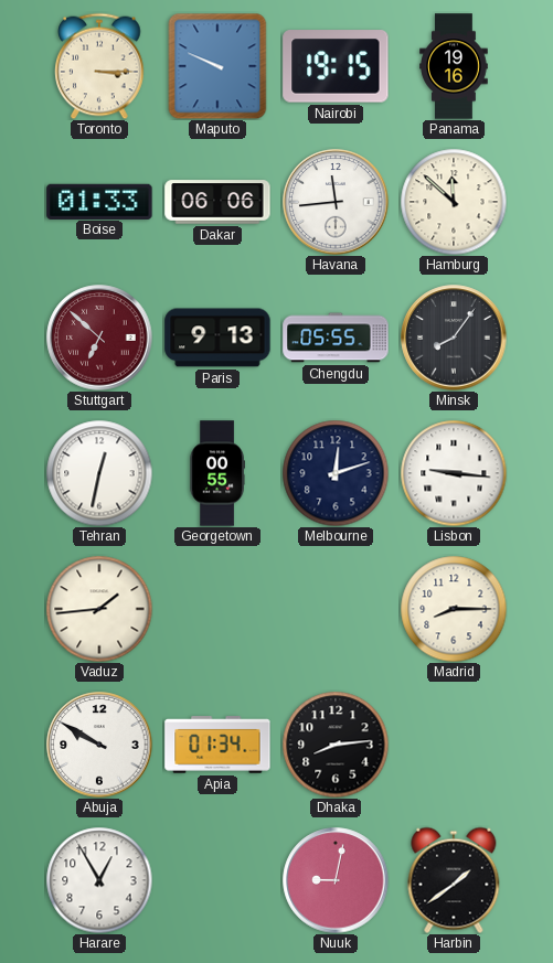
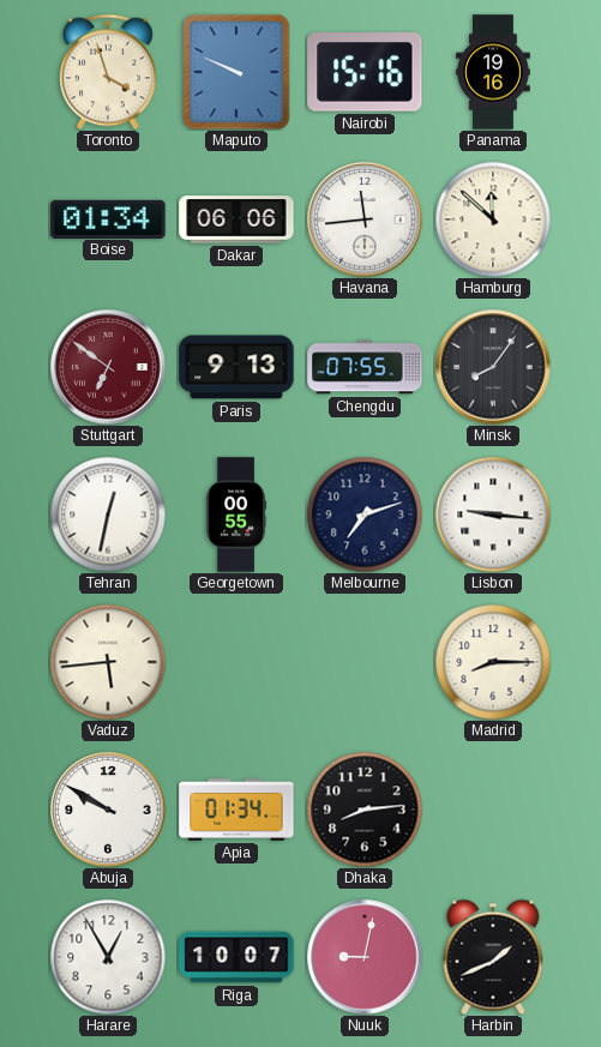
Toronto: 3:15 -> 3:57
Nairobi: 19:15 -> 15:16
Boise: 01:33 -> 01:34
Stuttgart: 6:52 -> 6:51
Chengdu: 05:55 -> 07:55
Melbourne: 12:12 -> 7:12
Vaduz: 1:44 -> 5:44
Riga: none -> 10:07
Harbin: 1:39 -> 1:41
